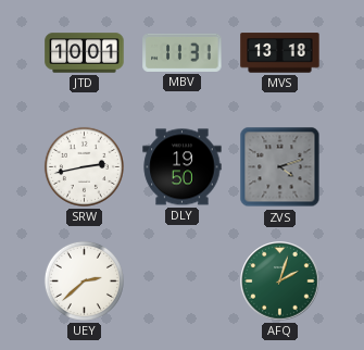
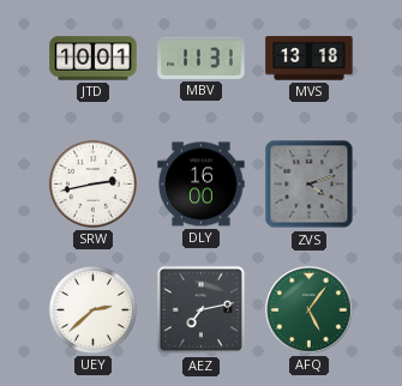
DLY: 19:50 -> 16:00
AEZ: none -> 7:13
AFQ: 2:03 -> 5:06
